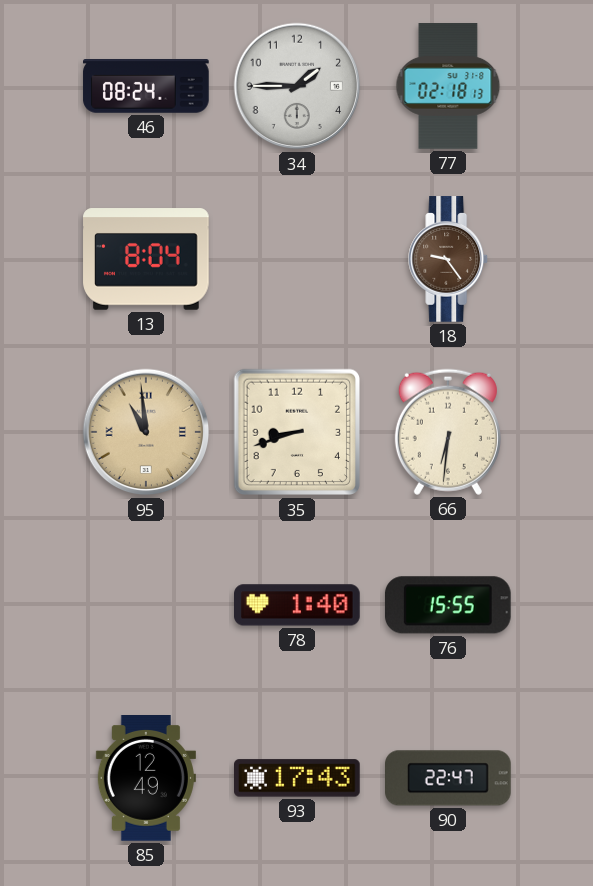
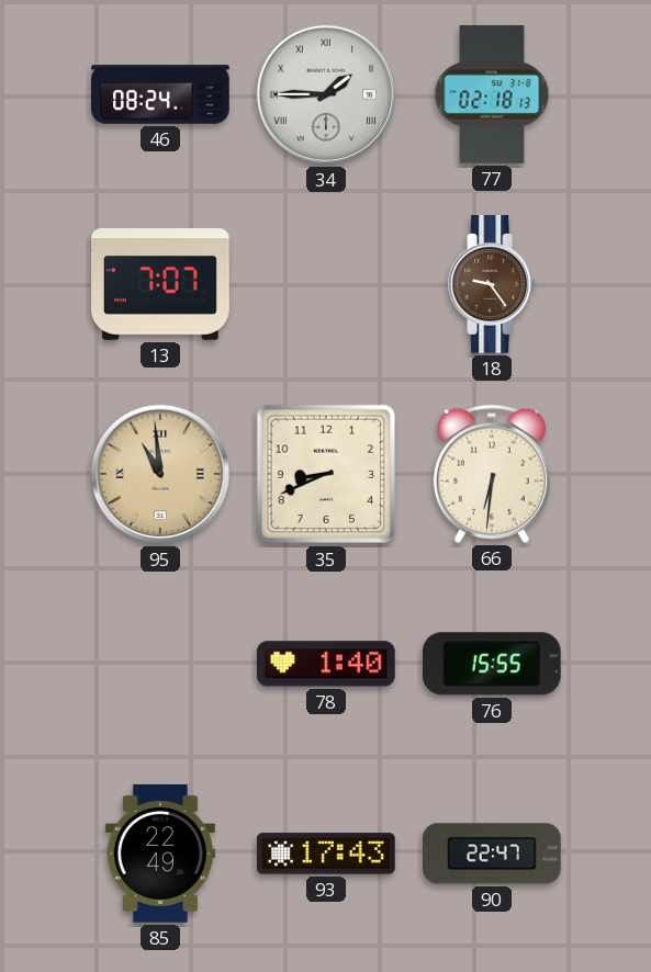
34 numerals: Arabic -> Roman
13: 8:04 -> 7:07
35: 8:42 -> 8:41
85: 12:49 -> 22:49
